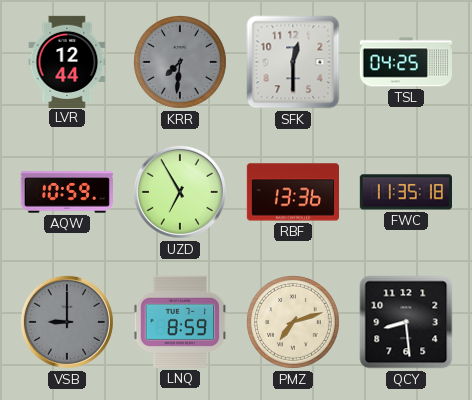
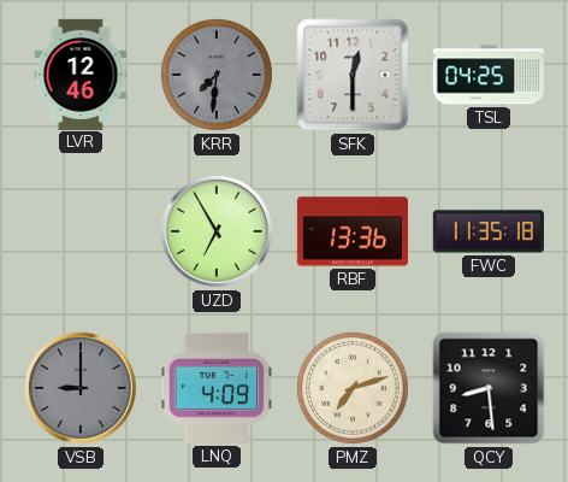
LVR: 12:44 -> 12:46
AQW: 10:59 -> none
LNQ: 8:59 -> 4:09
